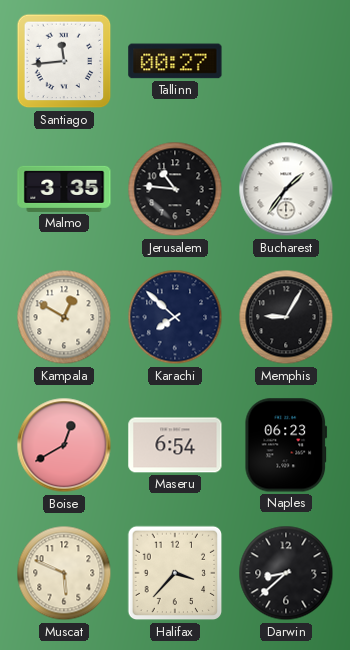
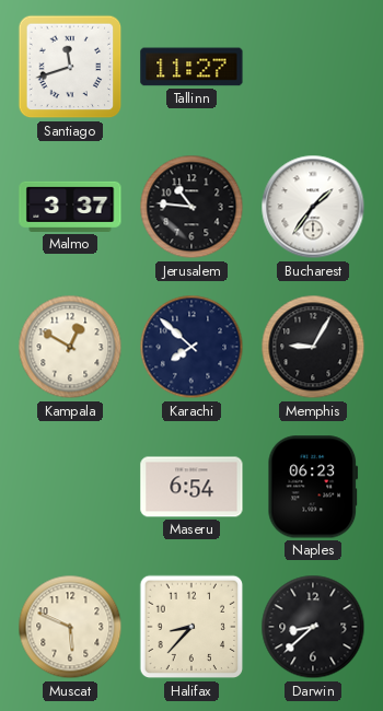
Santiago: 11:44 -> 11:42
Tallinn: 00:27 -> 11:27
Malmo: 3:35 -> 3:37
Boise: 12:40 -> none
Halifax: 3:37 -> 8:37
